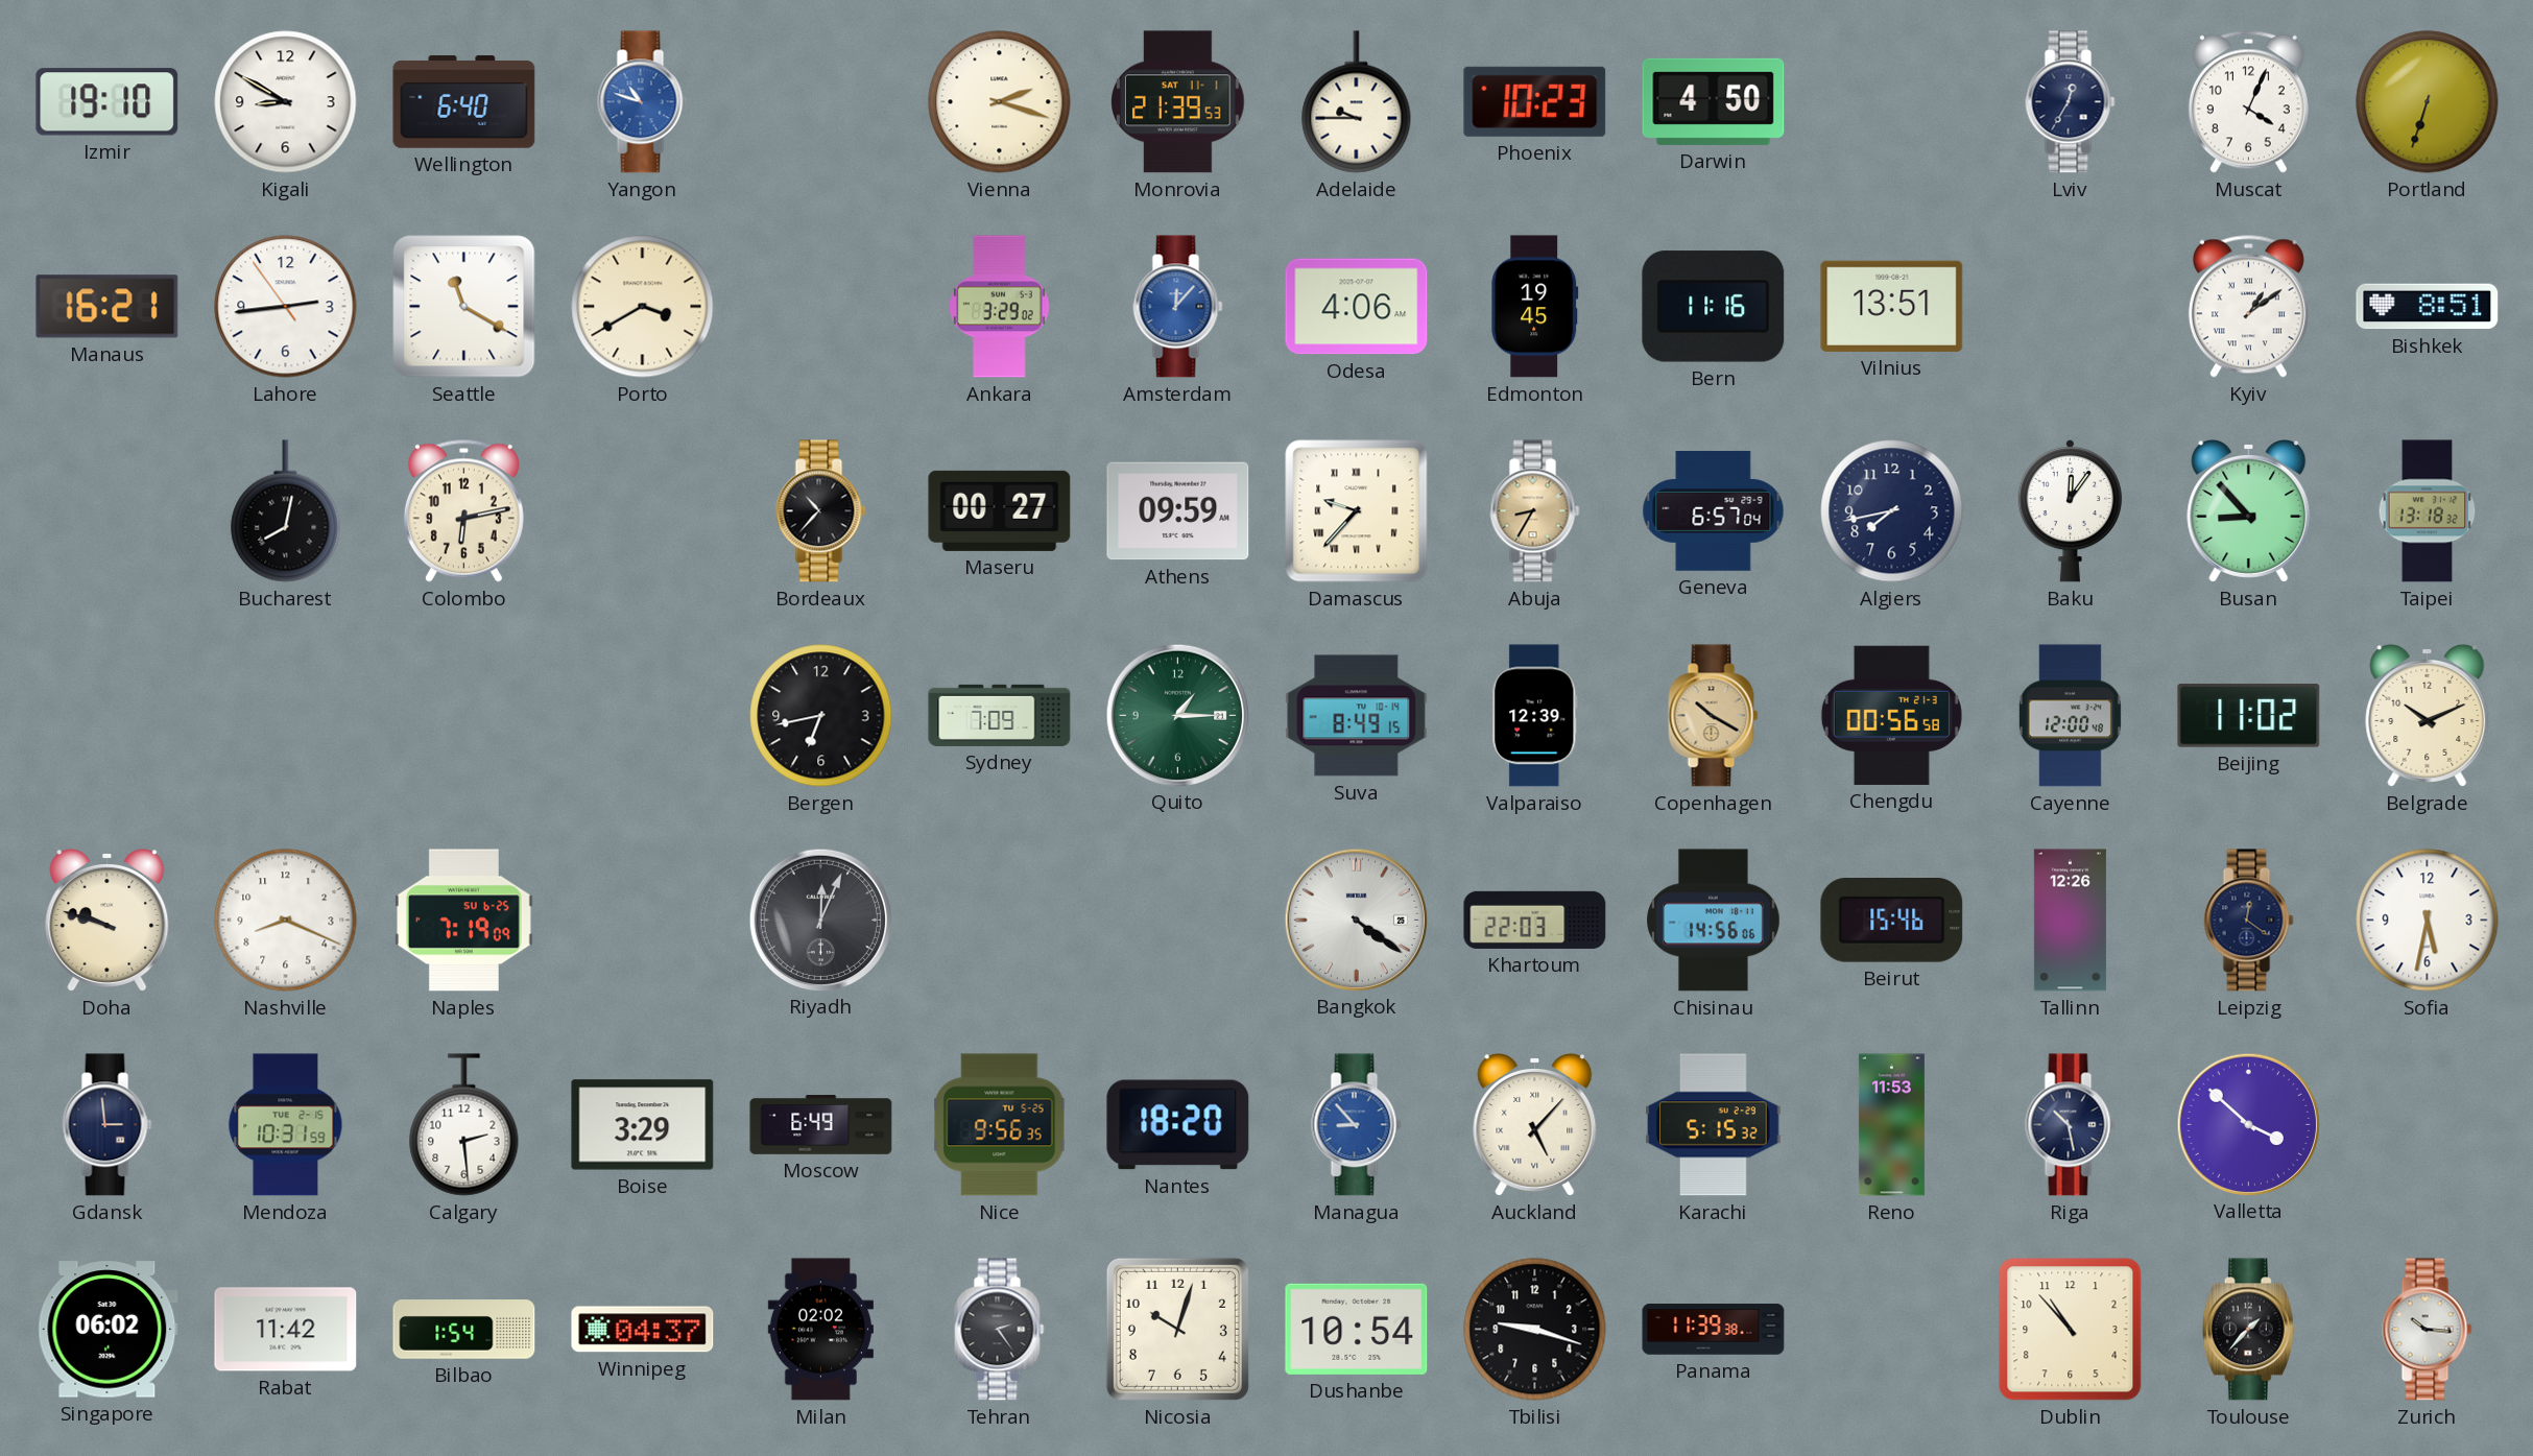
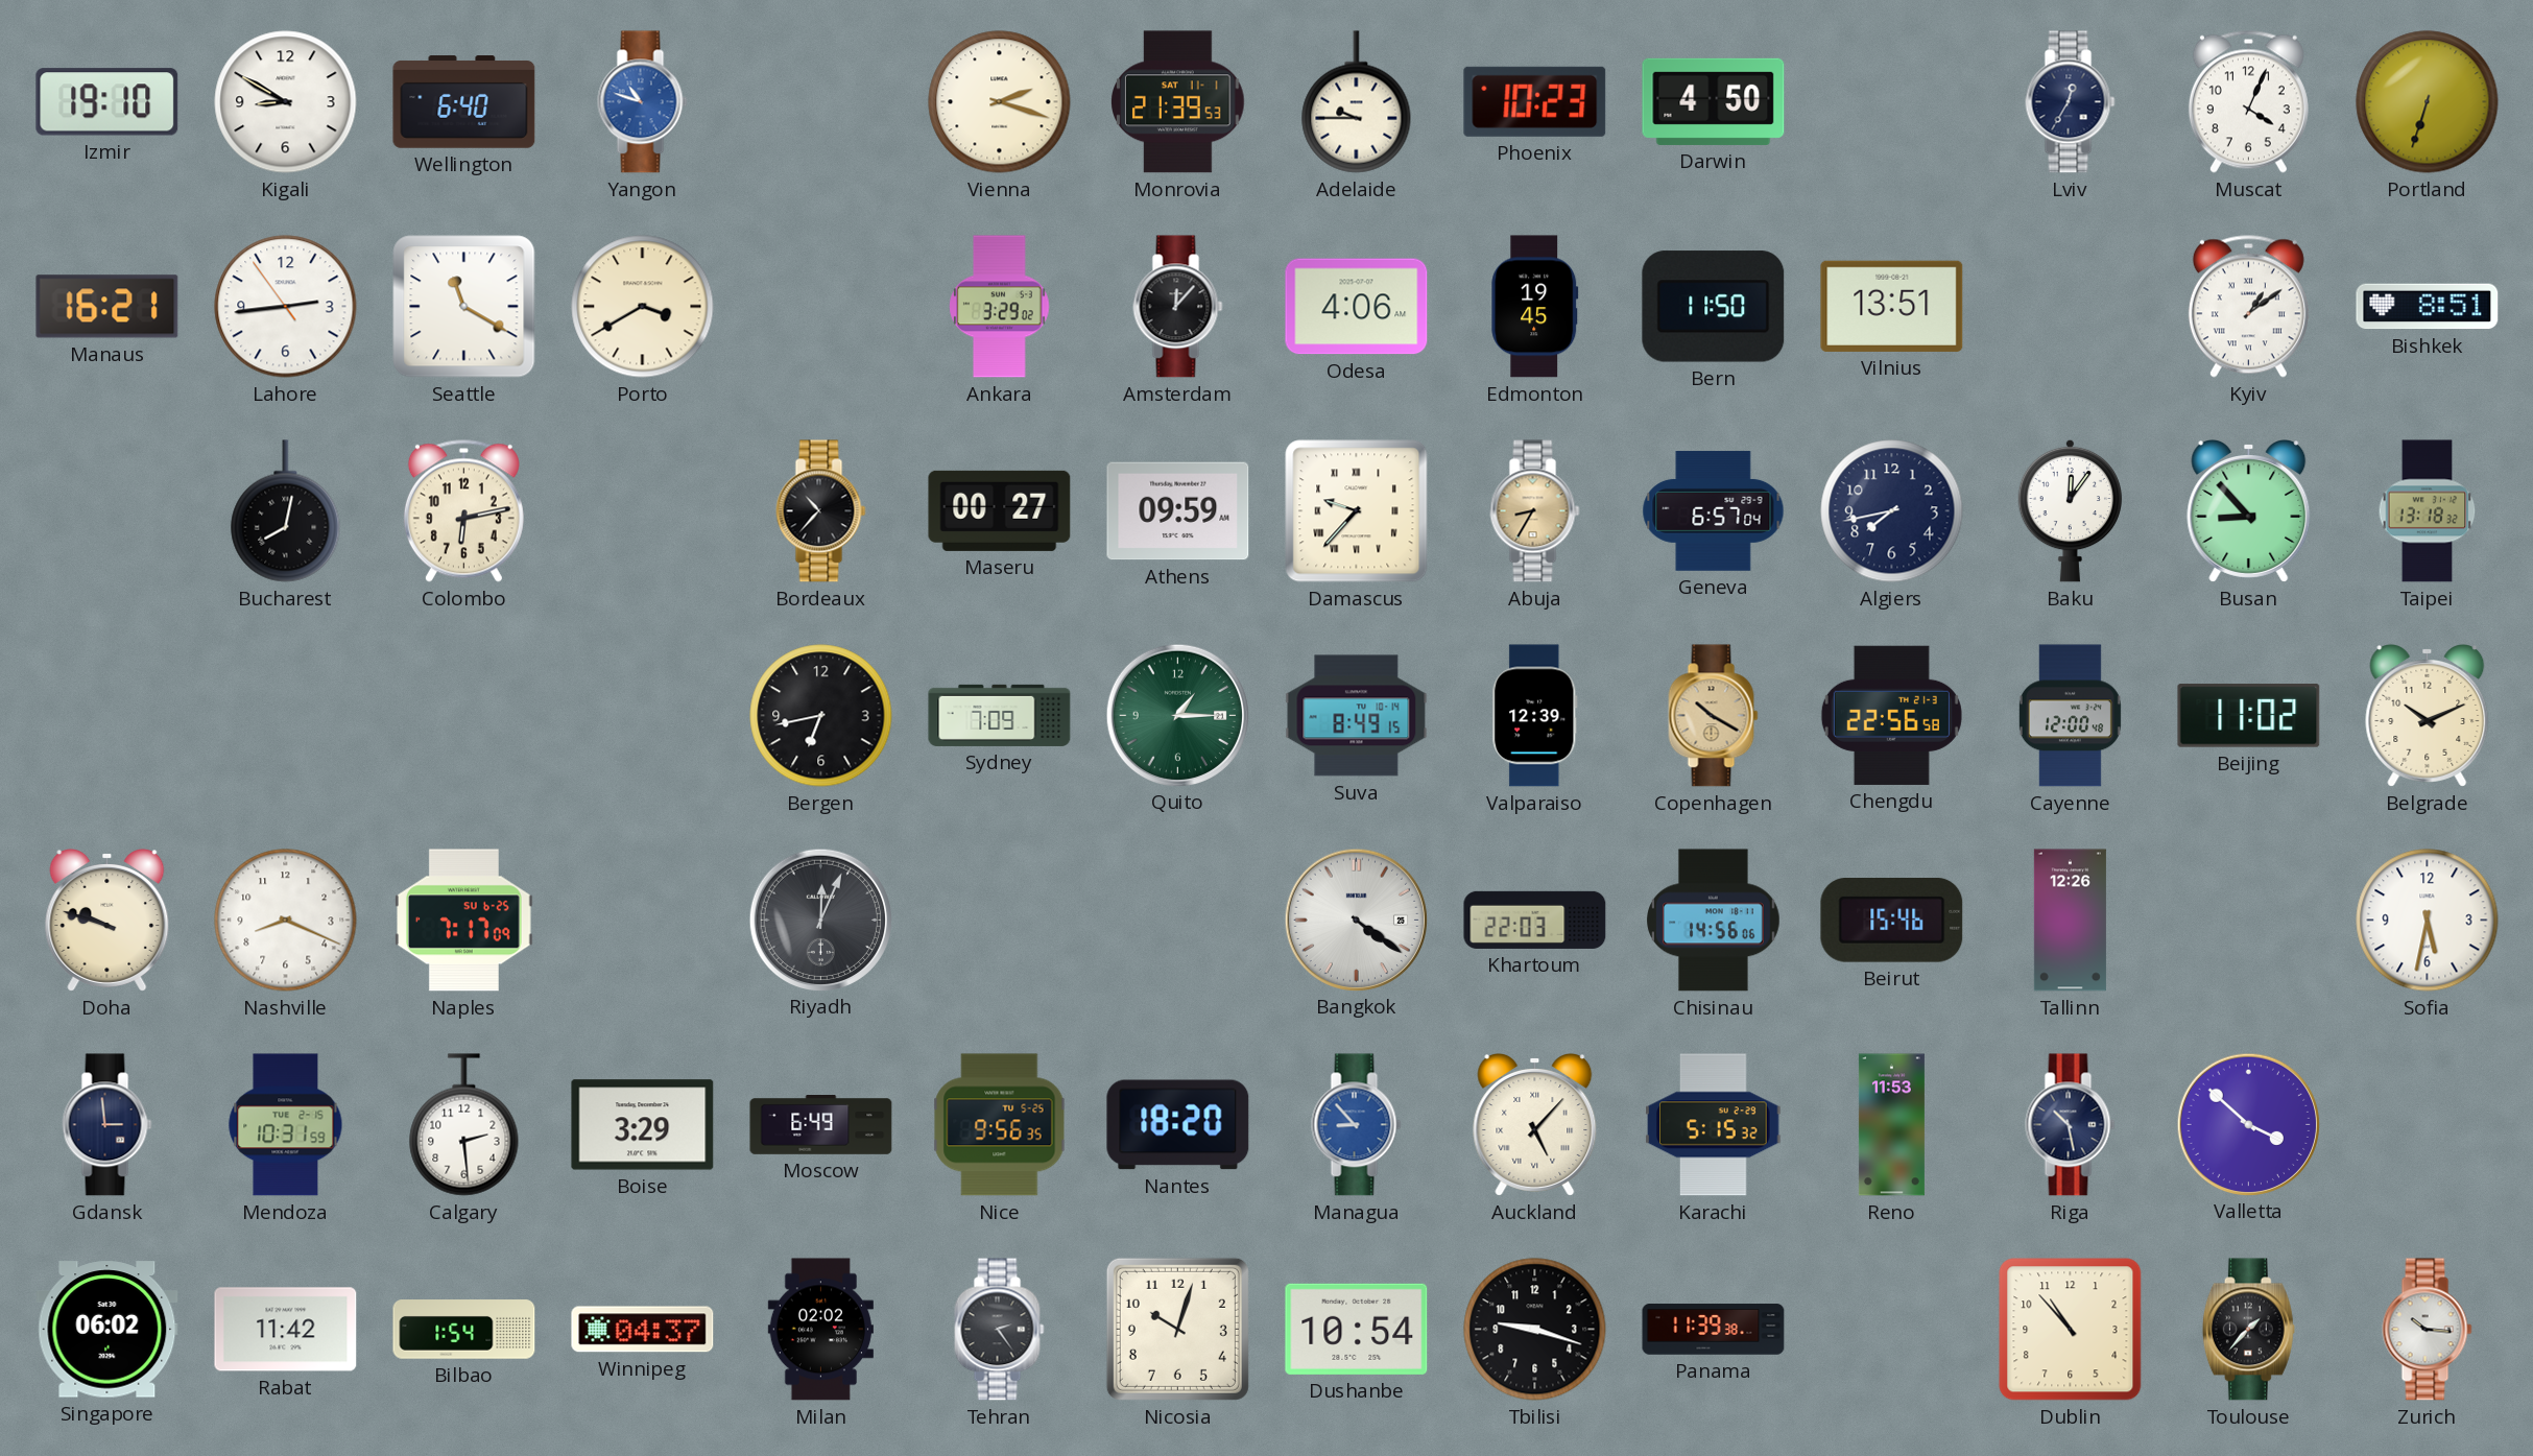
Amsterdam dial: blue -> black
Bern: 11:16 -> 11:50
Chengdu: 00:56 -> 22:56
Naples: 7:19 -> 7:17
Leipzig: 12:21 -> none
